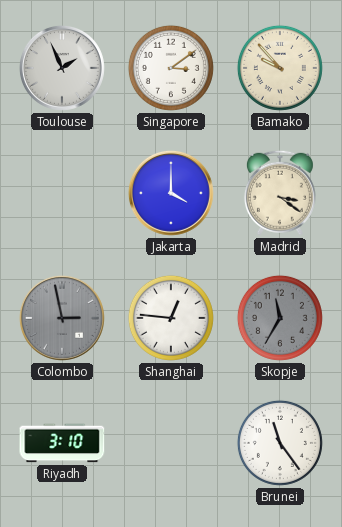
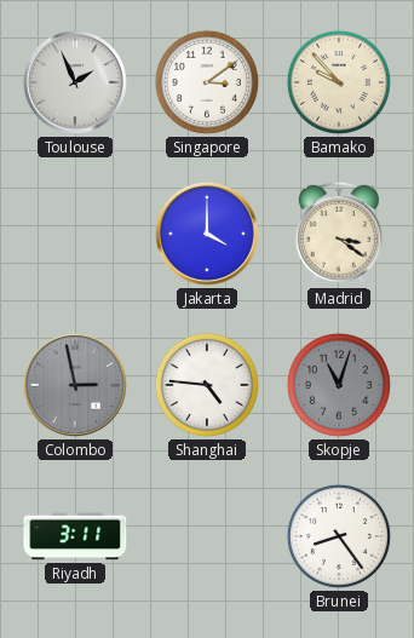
Shanghai: 12:46 -> 4:46
Skopje: 11:35 -> 11:03
Riyadh: 3:10 -> 3:11
Brunei: 11:24 -> 8:24
